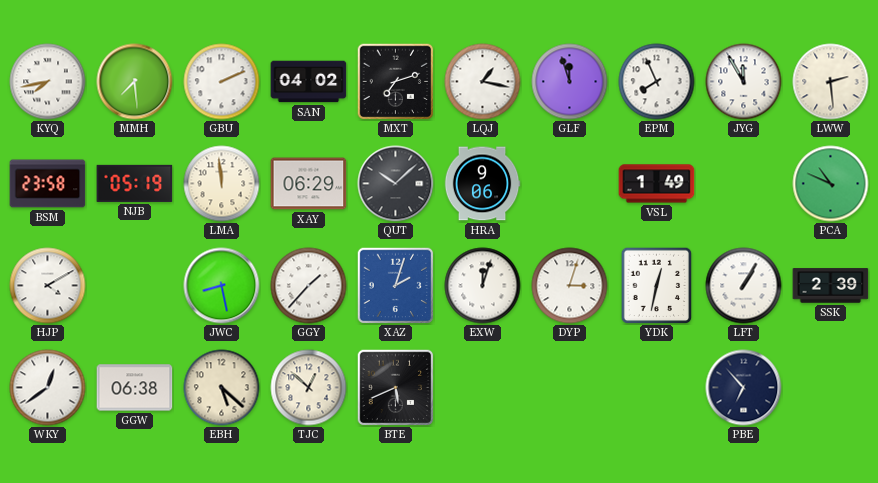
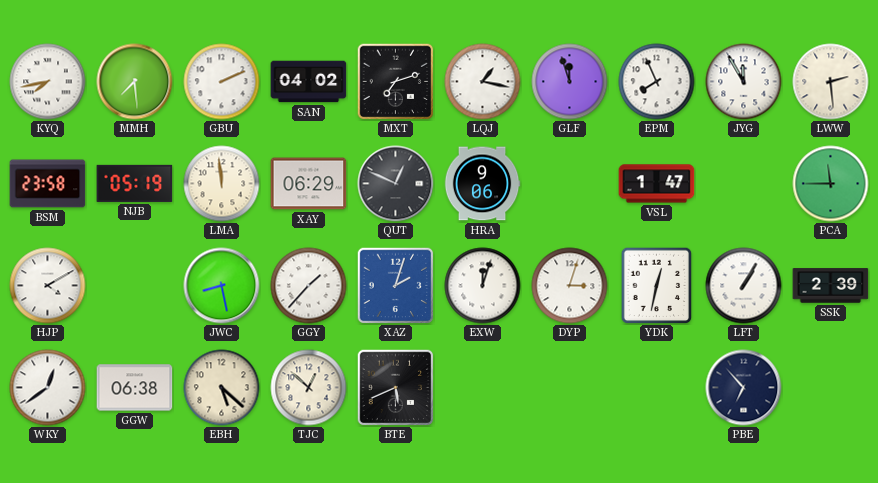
QUT: 10:08 -> 12:49
VSL: 1:49 -> 1:47
PCA: 10:49 -> 11:45
